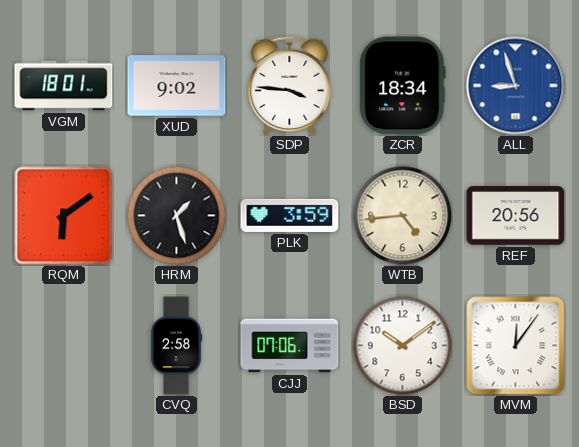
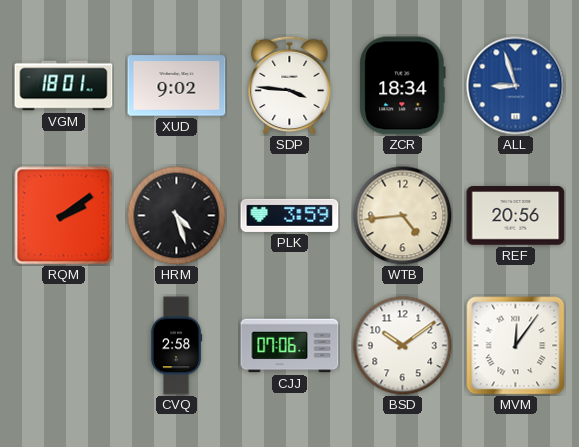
RQM: 6:09 -> 2:09
HRM: 1:27 -> 4:27
